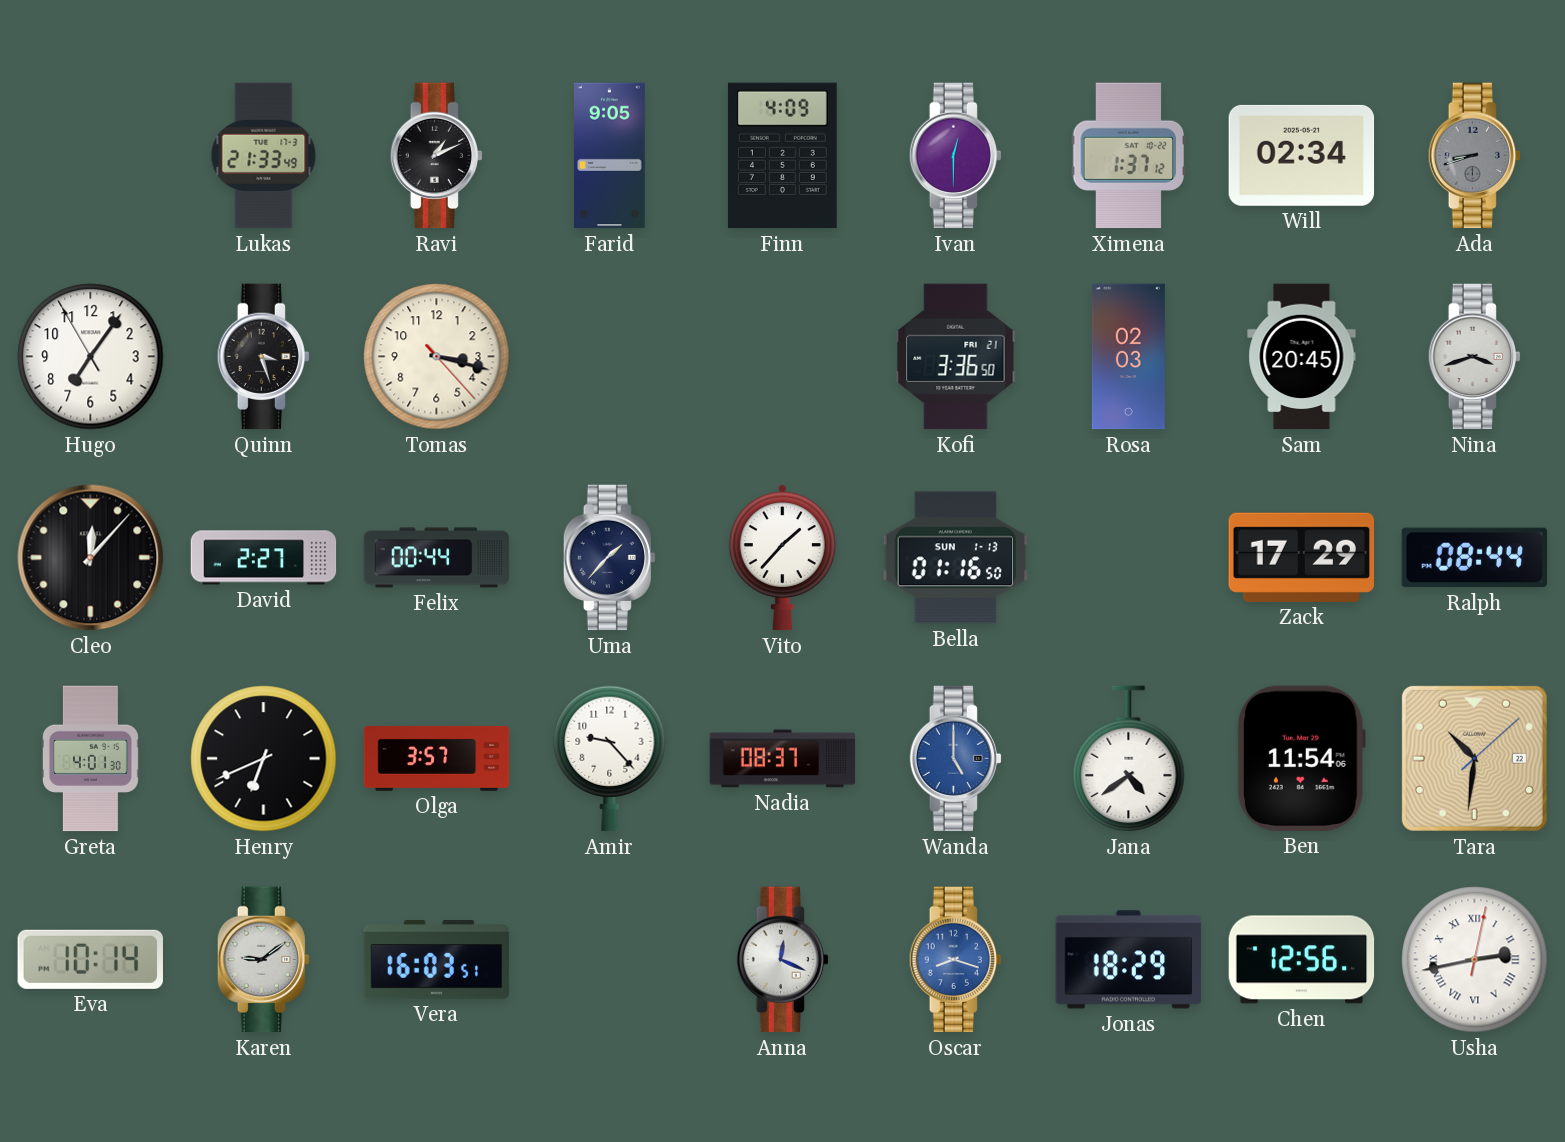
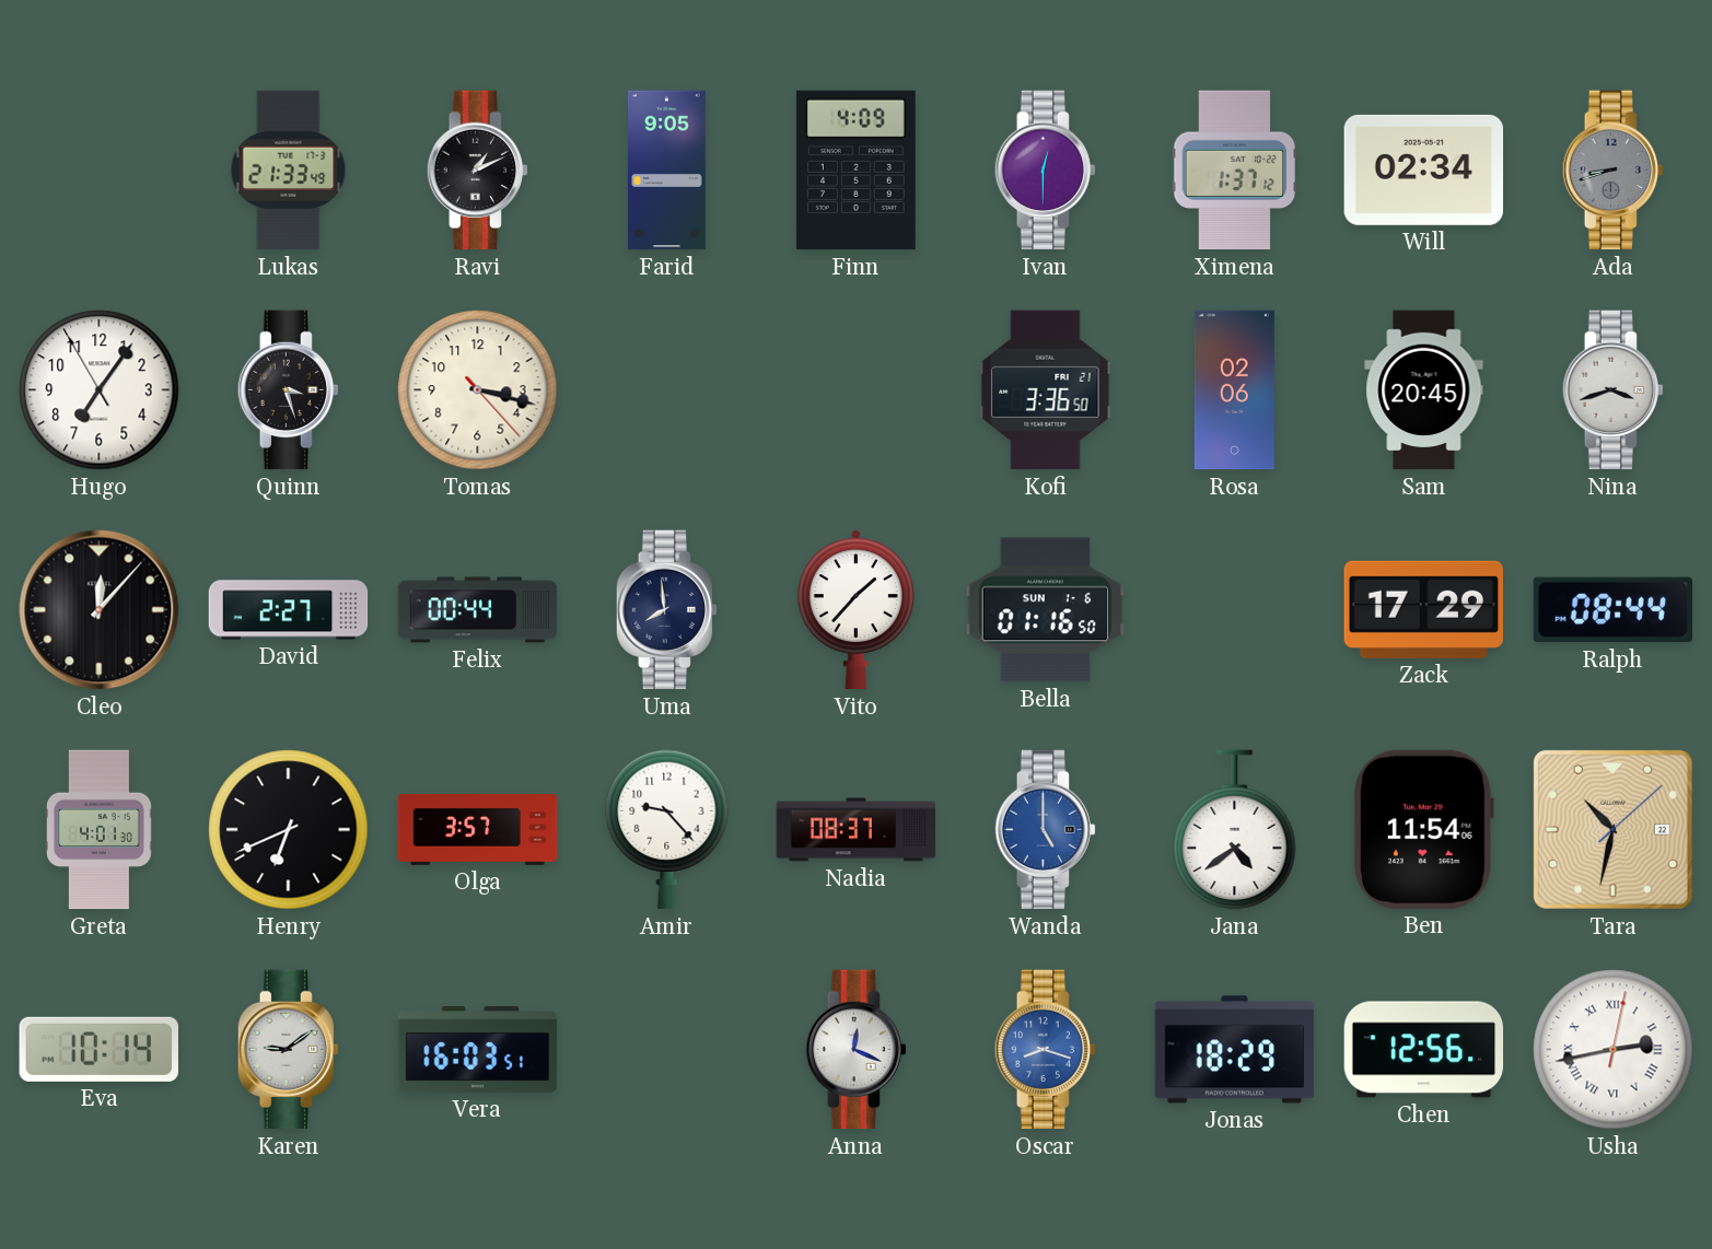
Rosa: 02:03 -> 02:06
Uma: 1:37 -> 7:59
Bella date: SUN 1-13 -> SUN 1-6
Tara: 10:31 -> 10:32
